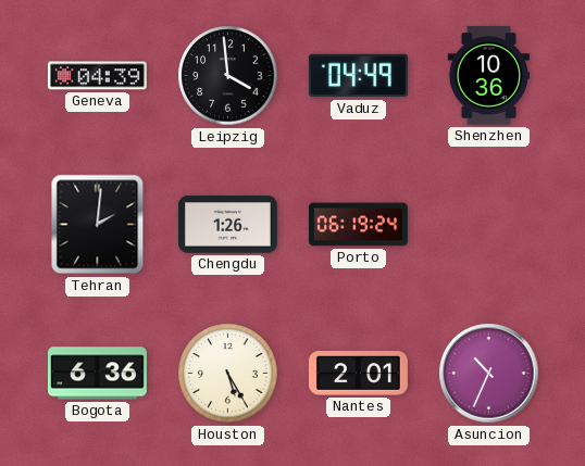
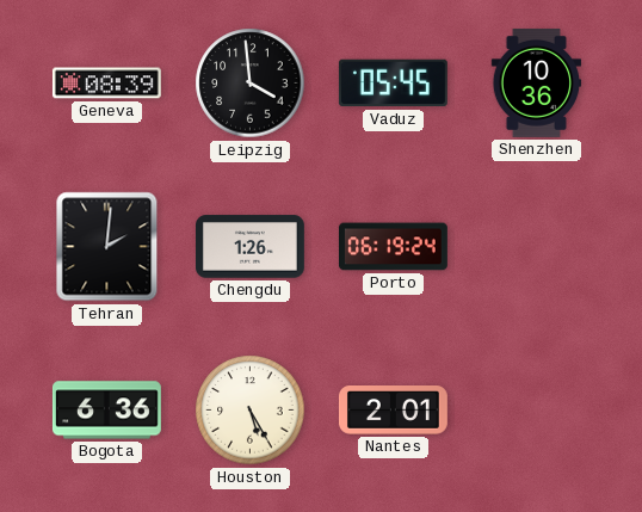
Geneva: 04:39 -> 08:39
Vaduz: 04:49 -> 05:45
Asuncion: 10:34 -> none
